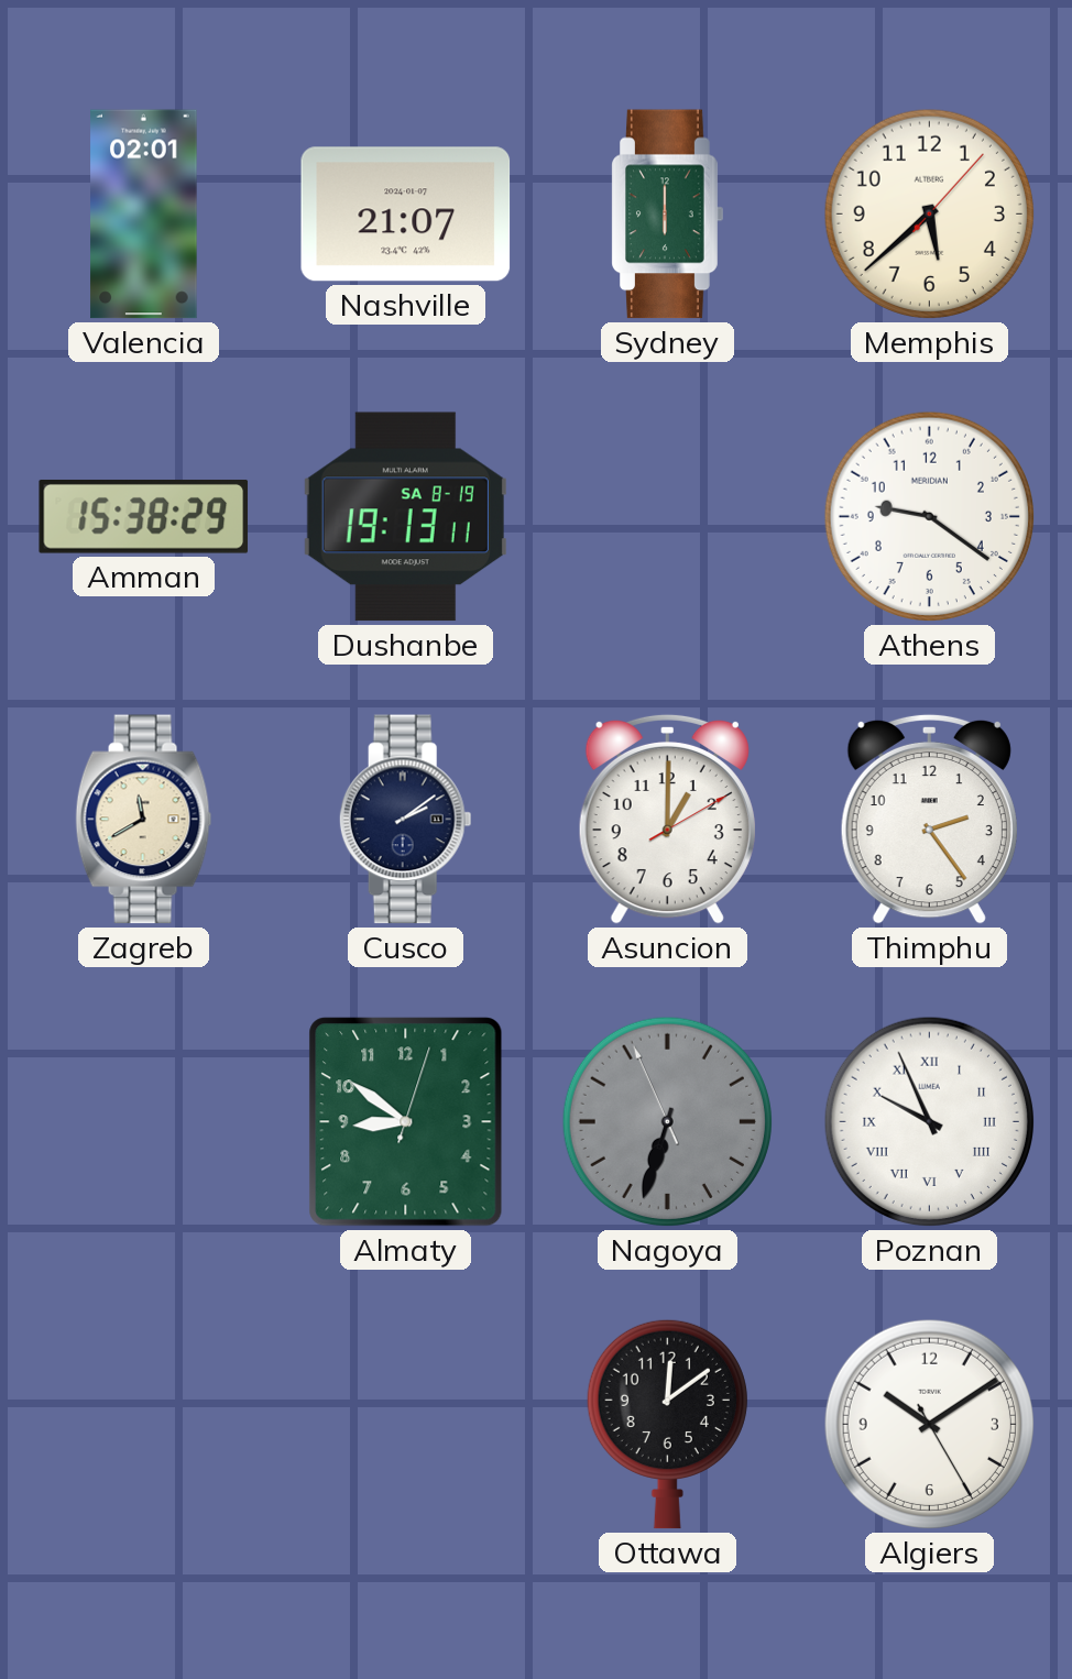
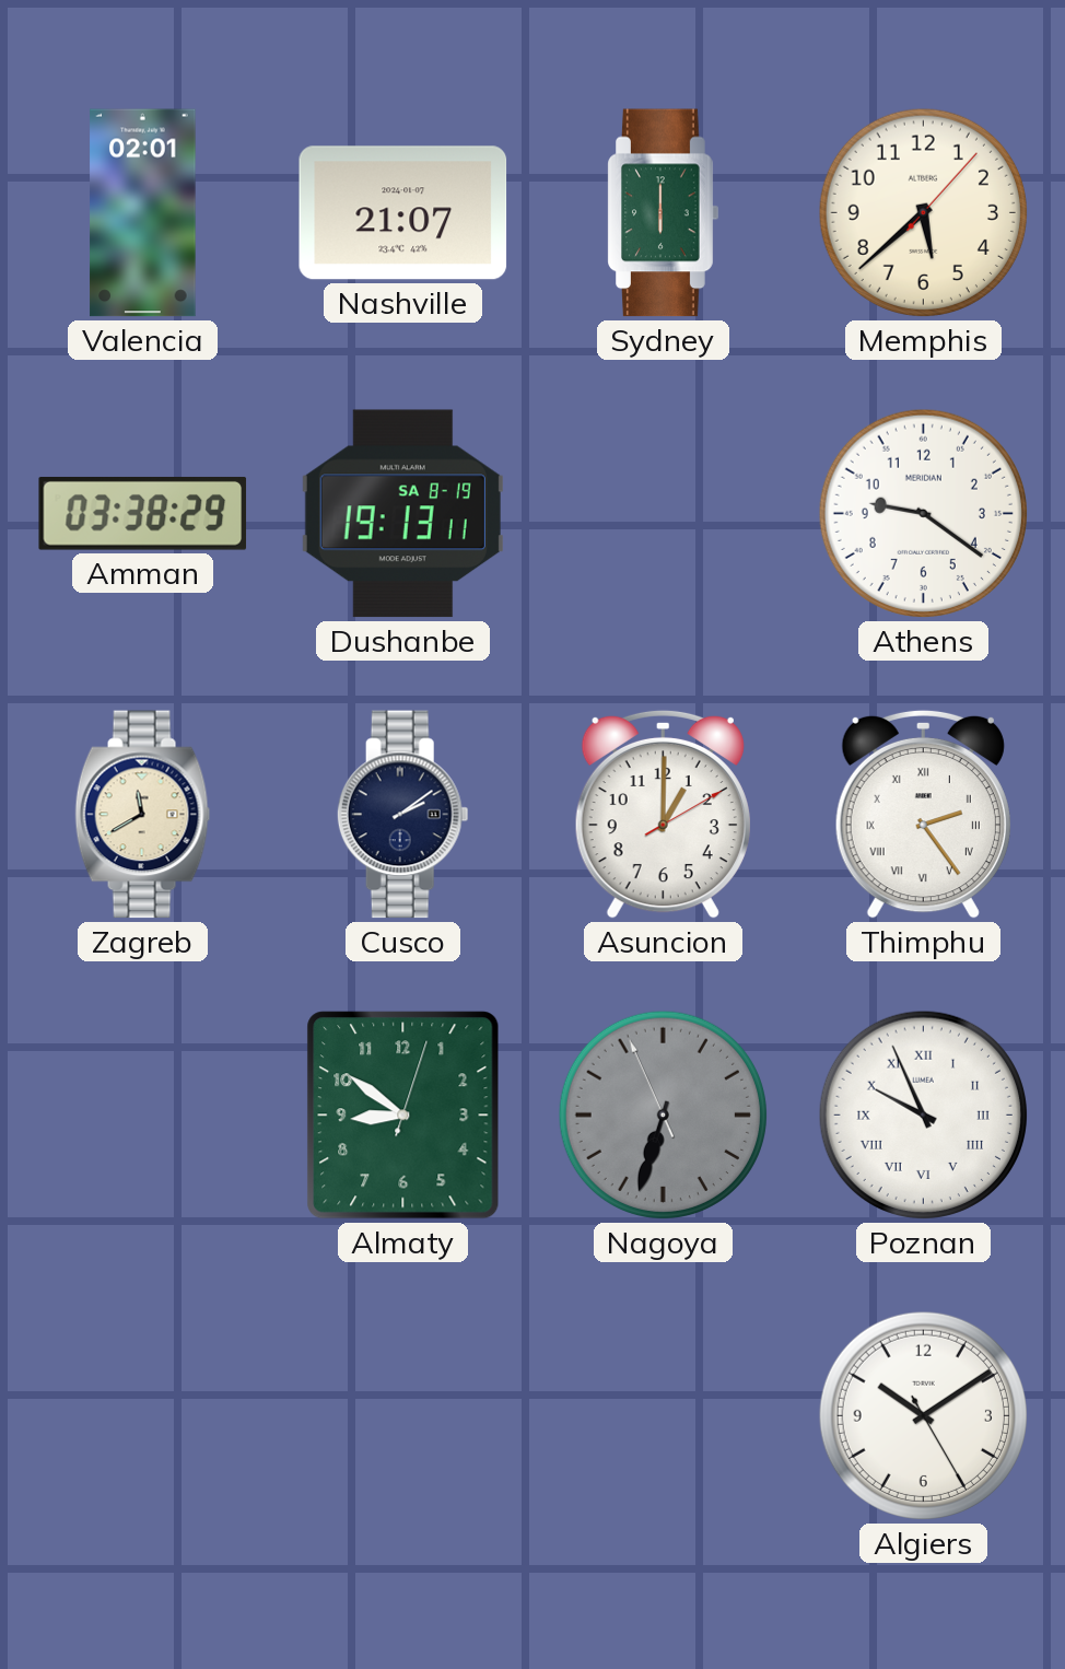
Amman: 15:38 -> 03:38
Thimphu numerals: Arabic -> Roman
Ottawa: 12:09 -> none
